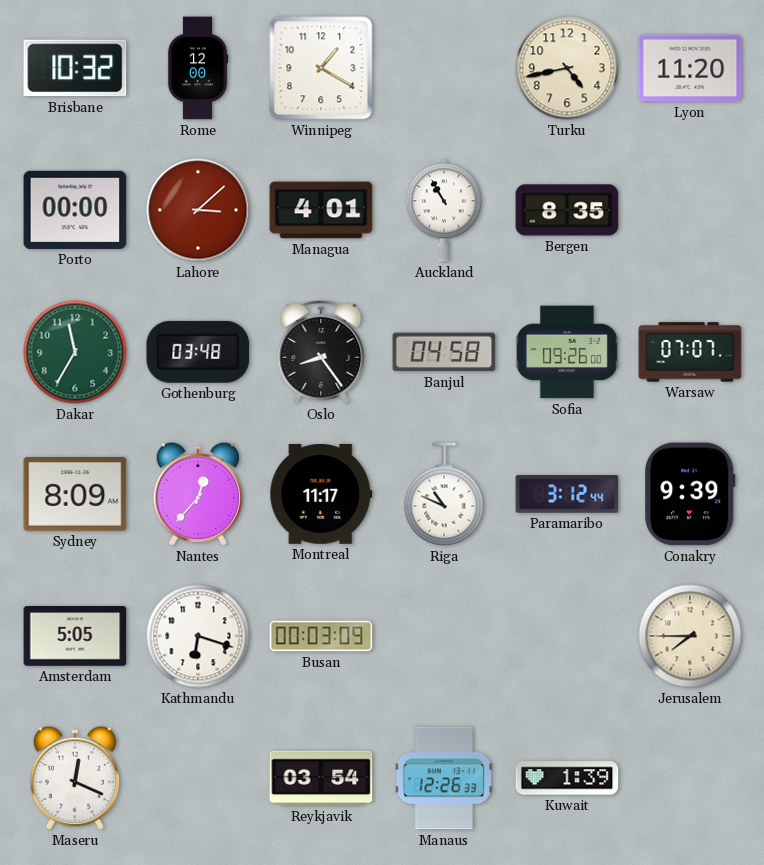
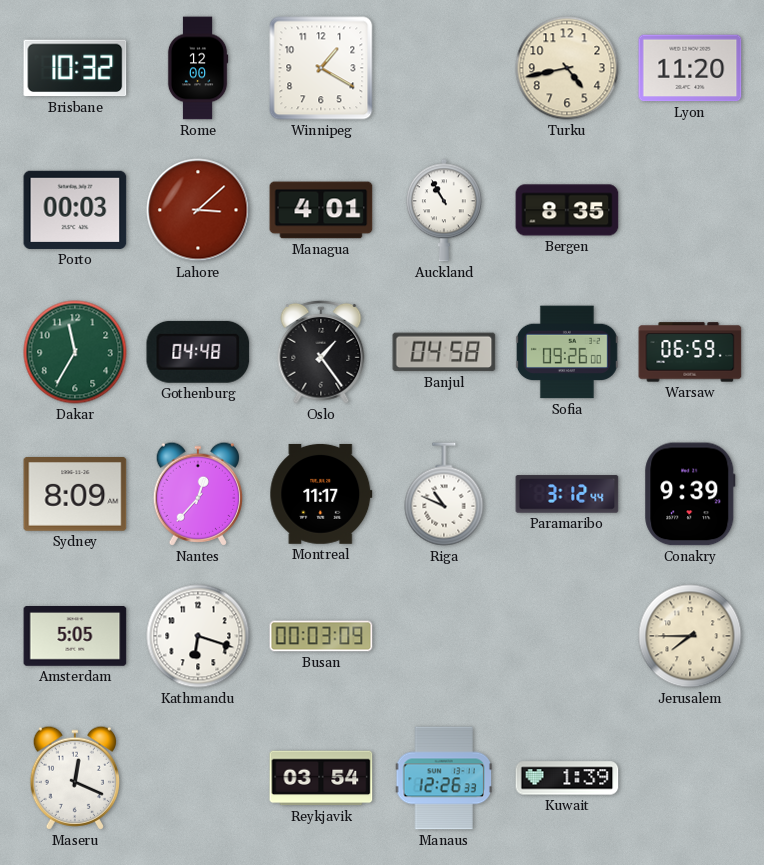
Porto: 00:00 -> 00:03
Gothenburg: 03:48 -> 04:48
Oslo: 8:24 -> 1:24
Warsaw: 07:07 -> 06:59
